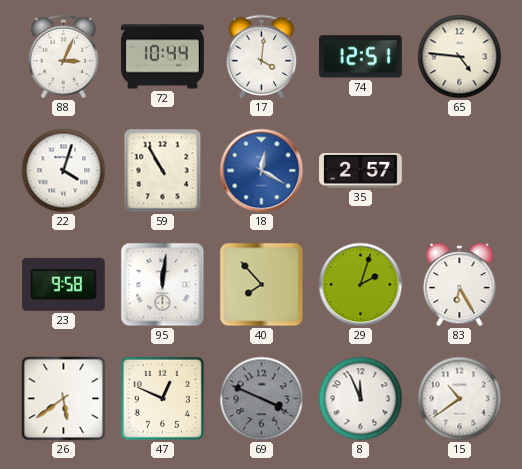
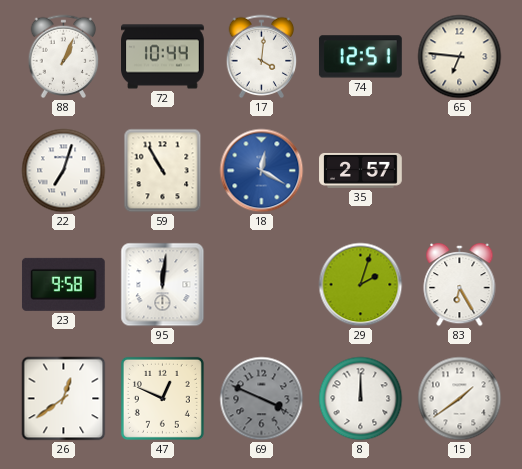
88: 3:04 -> 1:04
65: 4:46 -> 6:46
22: 4:03 -> 7:03
40: 7:53 -> none
26: 5:39 -> 12:39
8: 11:56 -> 12:00
15: 10:39 -> 1:39
